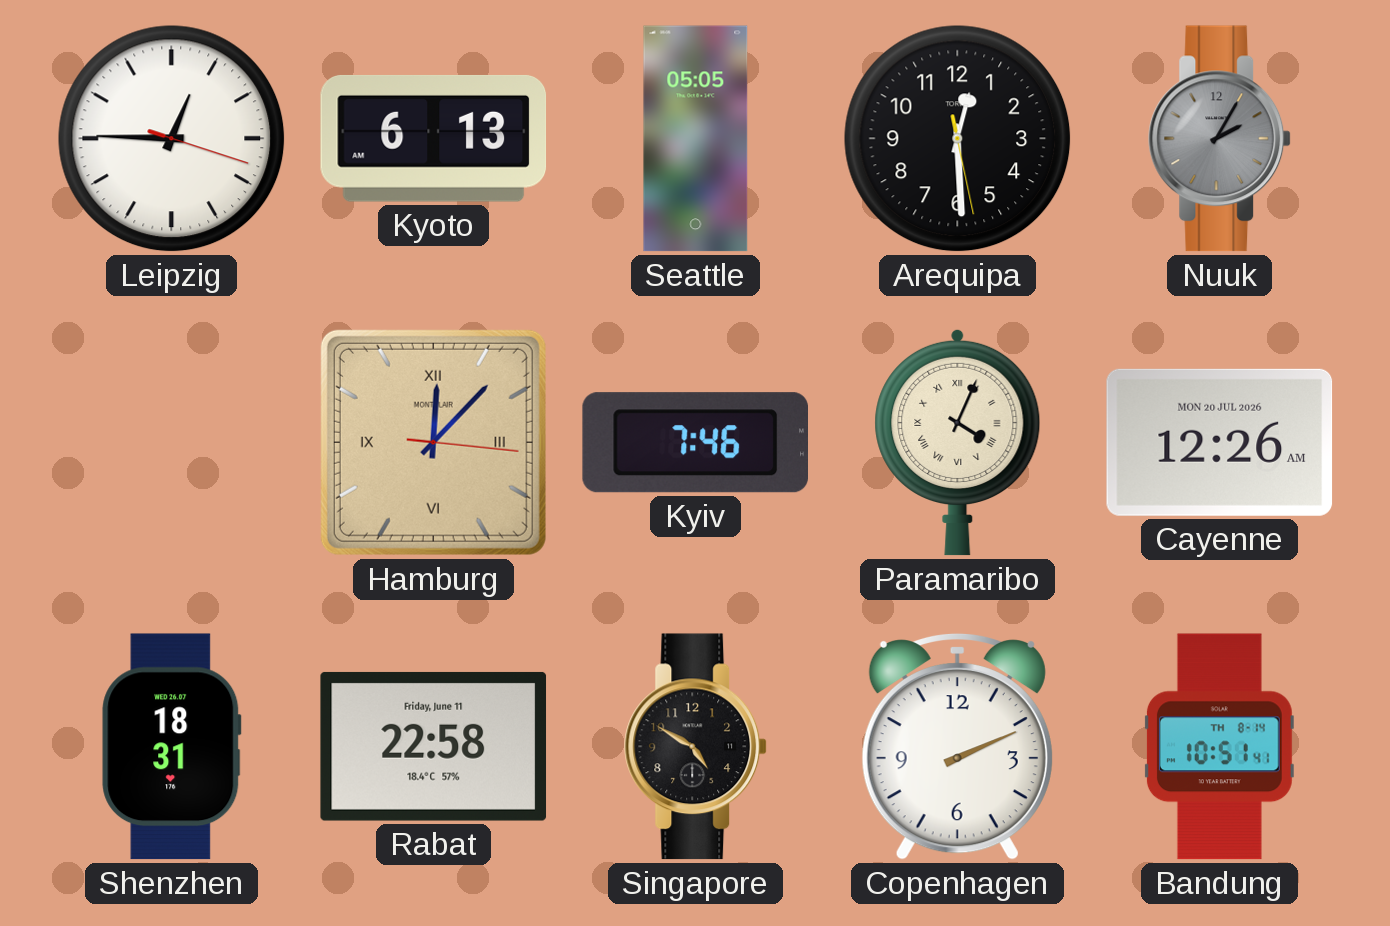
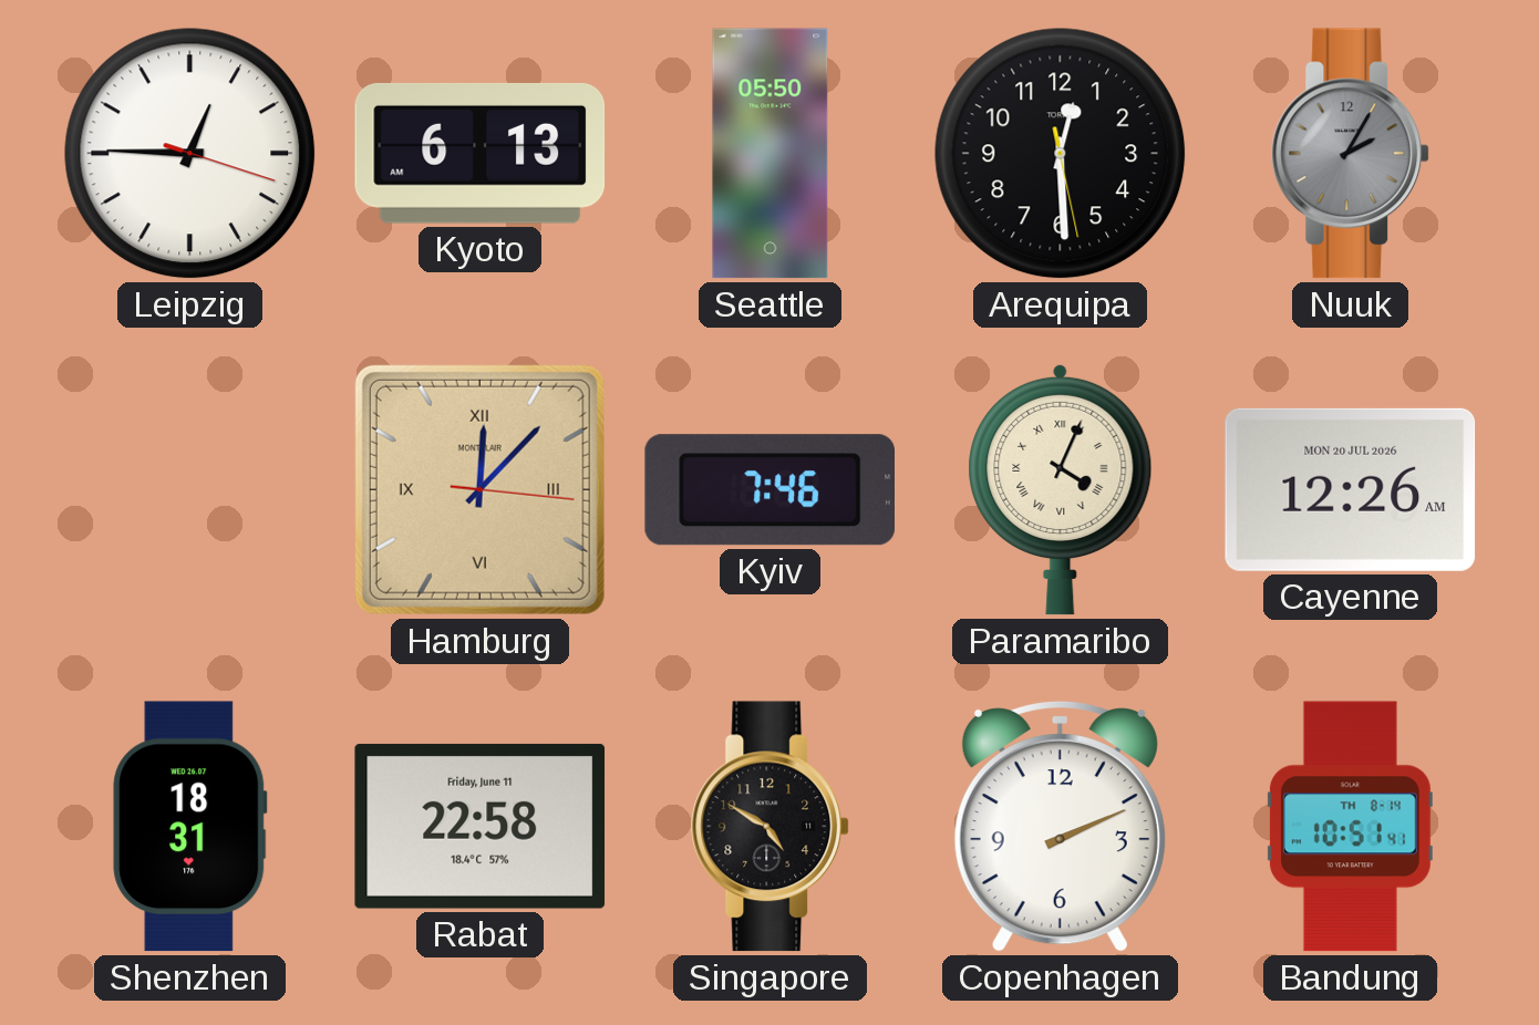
Seattle: 05:05 -> 05:50
